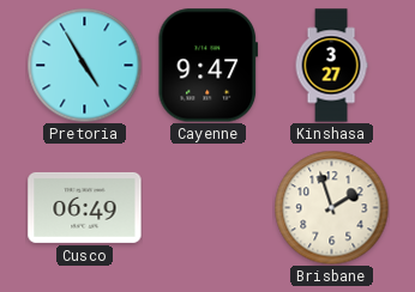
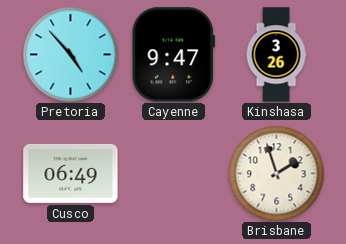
Pretoria: 4:55 -> 4:53
Kinshasa: 3:27 -> 3:26
